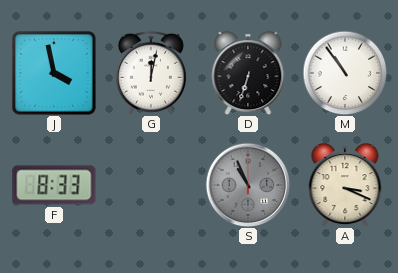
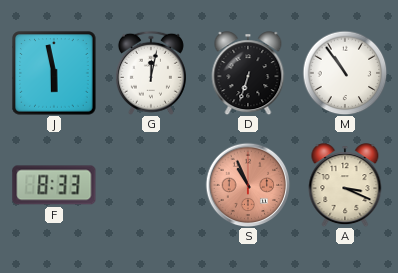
J: 3:58 -> 5:58
S dial: grey -> salmon
